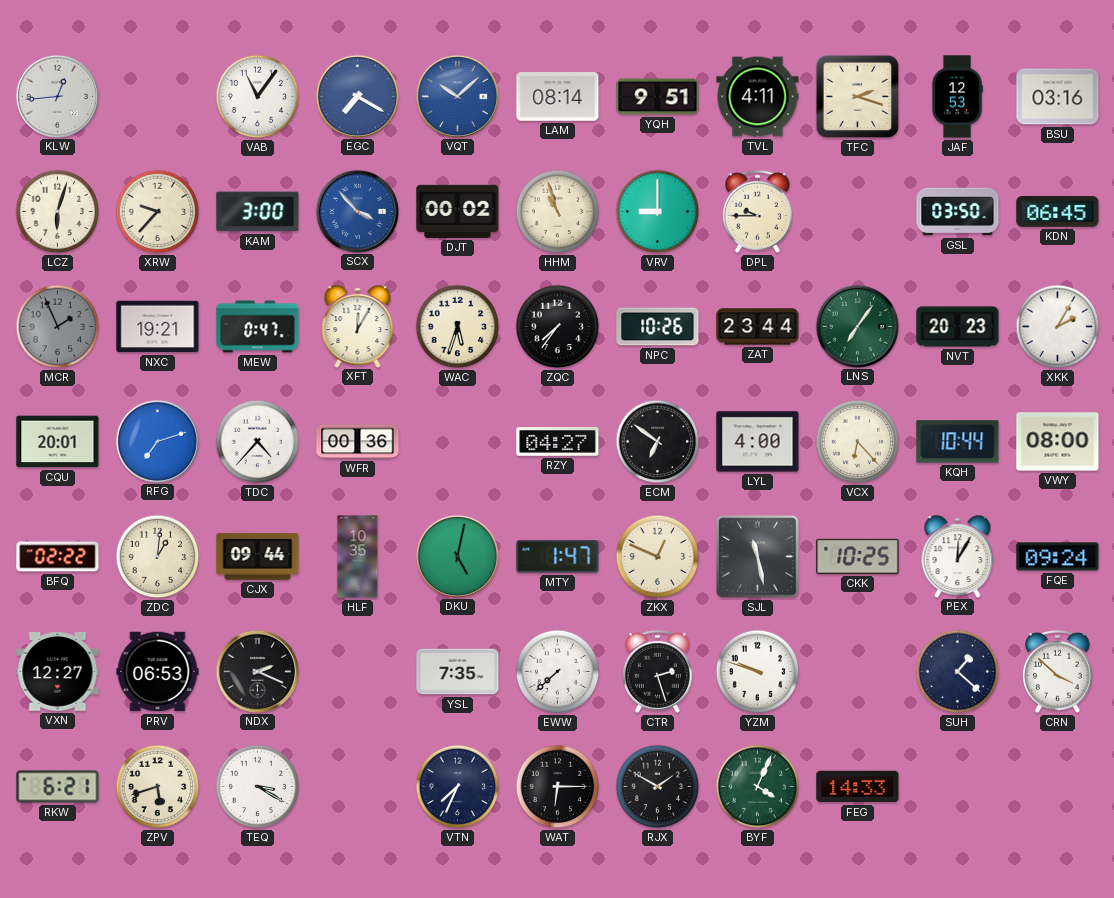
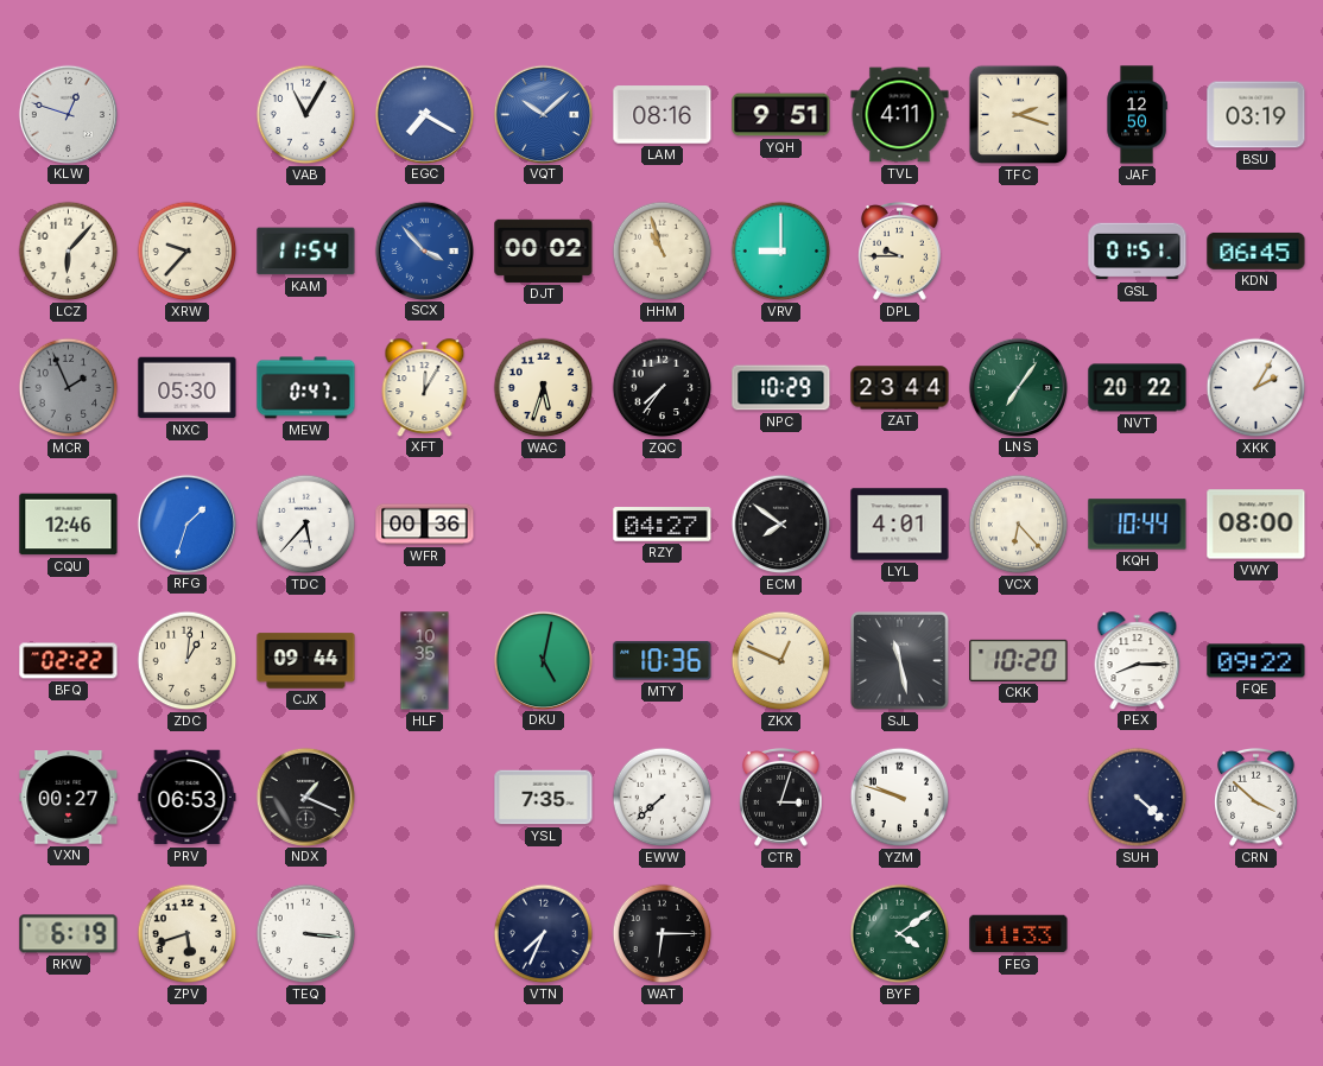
KLW: 12:44 -> 12:48
VAB: 11:06 -> 11:05
LAM: 08:14 -> 08:16
JAF: 12:53 -> 12:50
BSU: 03:16 -> 03:19
LCZ: 6:03 -> 6:07
KAM: 3:00 -> 11:54
GSL: 03:50 -> 01:51
NXC: 19:21 -> 05:30
NPC: 10:26 -> 10:29
NVT: 20:23 -> 20:22
CQU: 20:01 -> 12:46
RFG: 7:12 -> 1:33
TDC: 4:37 -> 5:37
ECM: 6:51 -> 7:51
LYL: 4:00 -> 4:01
MTY: 1:47 -> 10:36
CKK: 10:25 -> 10:20
PEX: 12:05 -> 8:15
FQE: 09:24 -> 09:22
VXN: 12:27 -> 00:27
NDX: 2:19 -> 1:19
CTR: 2:27 -> 3:03
SUH: 1:22 -> 4:22
RKW: 6:21 -> 6:19
TEQ: 3:20 -> 3:16
RJX: 1:50 -> none
BYF: 4:04 -> 4:09
FEG: 14:33 -> 11:33
